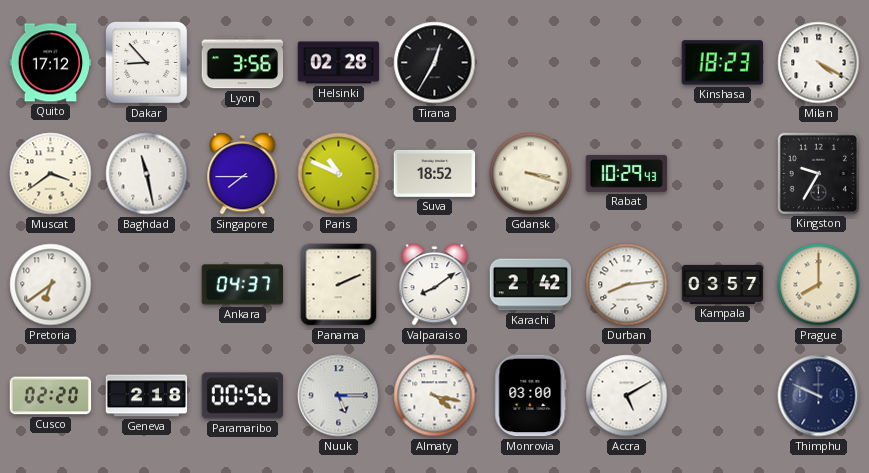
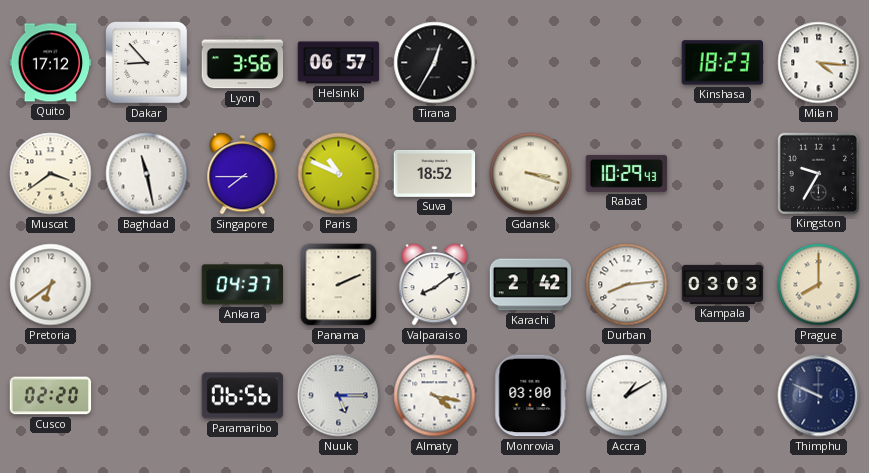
Helsinki: 02:28 -> 06:57
Milan: 4:20 -> 4:16
Kampala: 03:57 -> 03:03
Geneva: 2:18 -> none
Paramaribo: 00:56 -> 06:56
Accra: 5:10 -> 1:10
